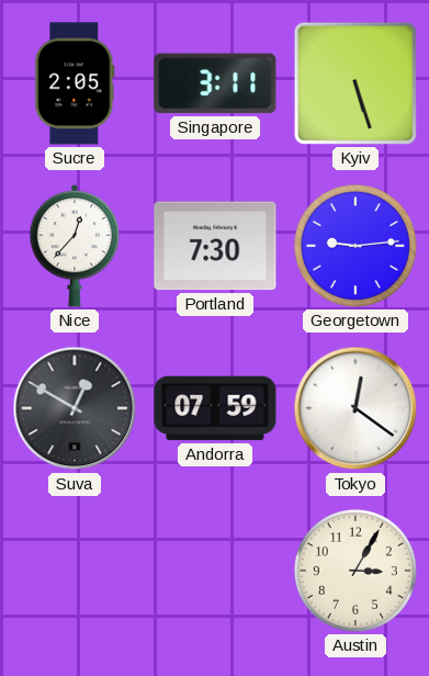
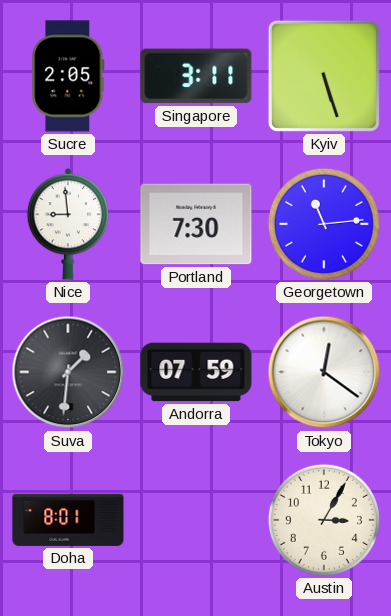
Nice: 12:37 -> 8:59
Georgetown: 9:14 -> 11:14
Suva: 12:50 -> 1:31
Doha: none -> 8:01
